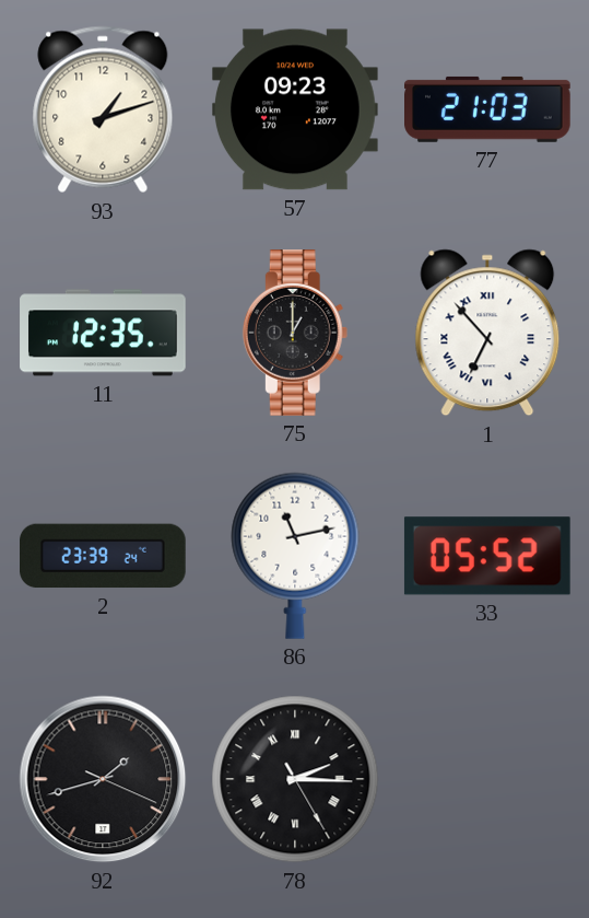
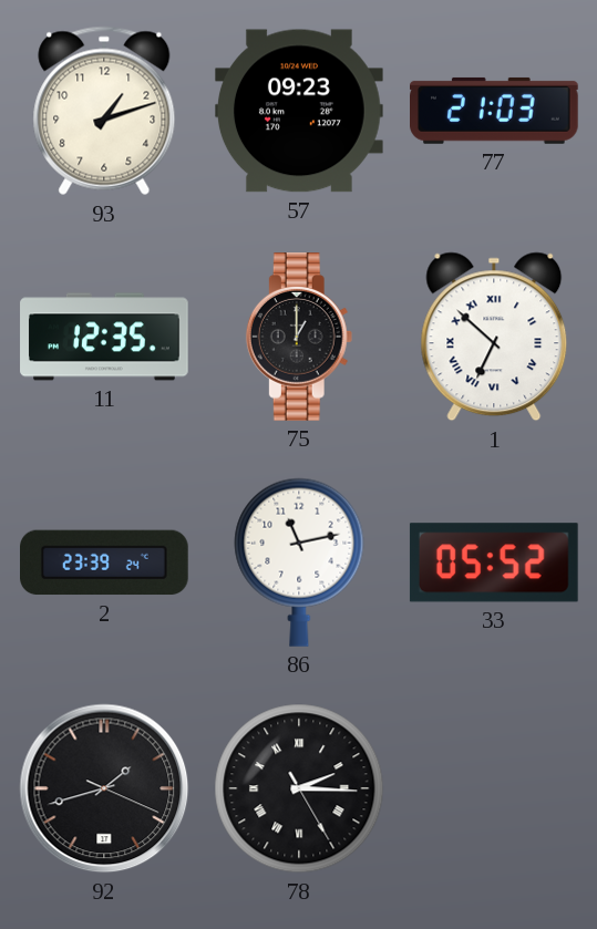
1: 6:53 -> 6:52
